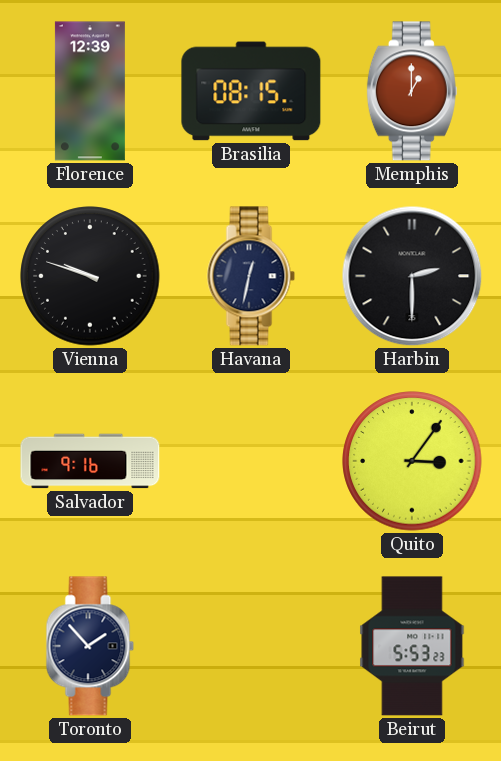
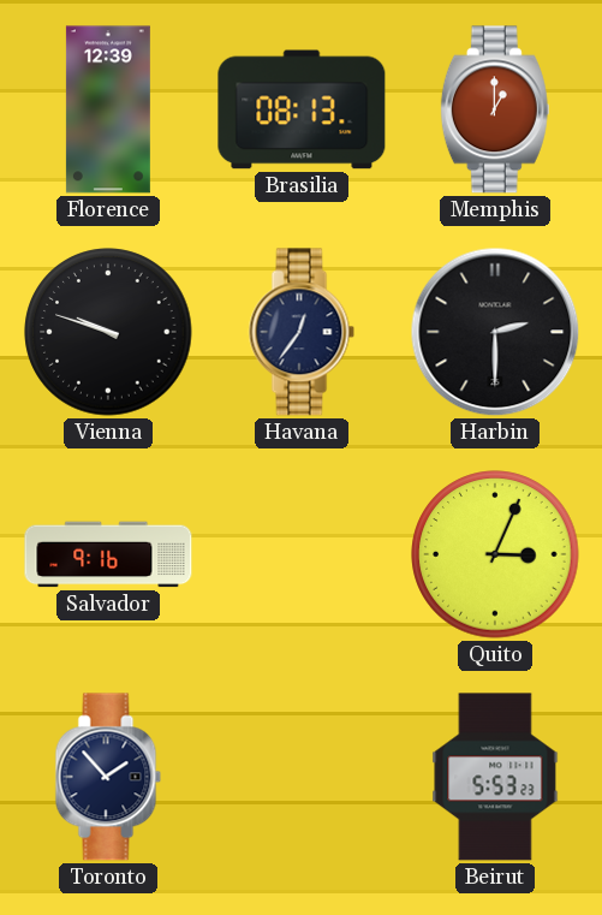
Brasilia: 08:15 -> 08:13
Havana: 12:32 -> 12:36
Quito: 3:06 -> 3:04
